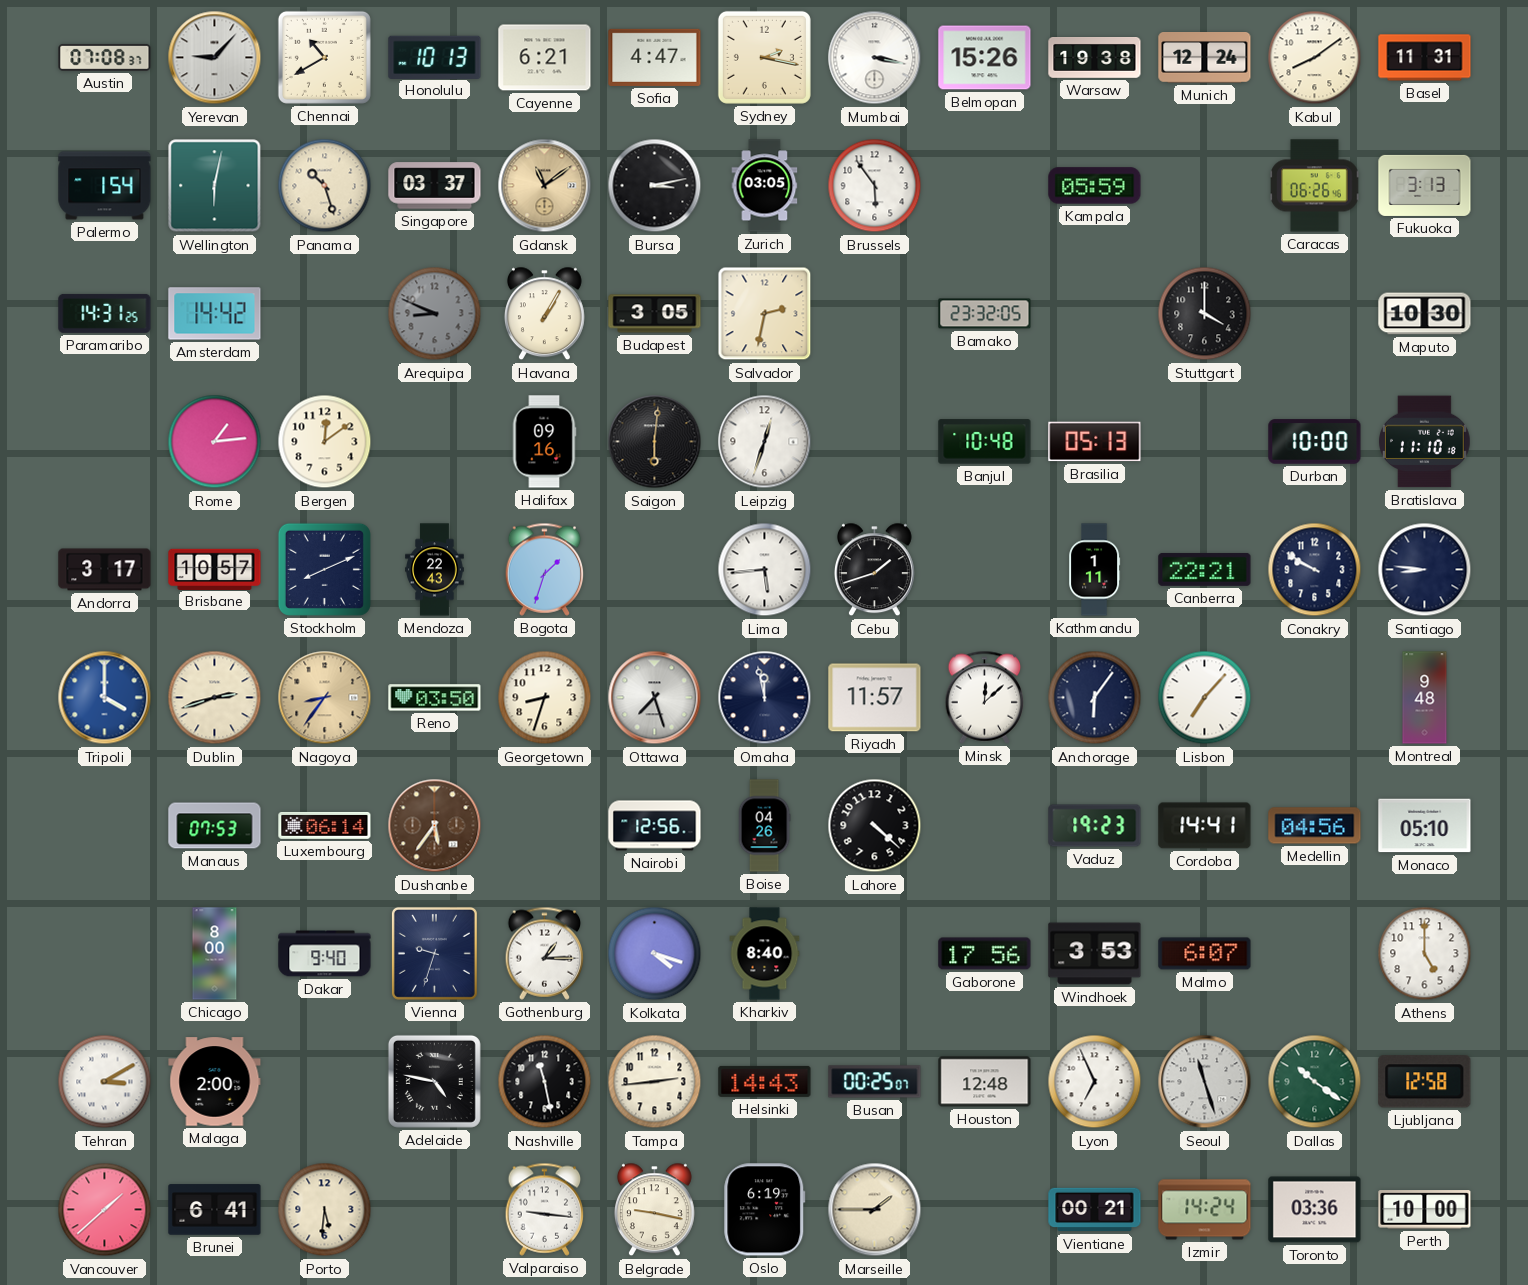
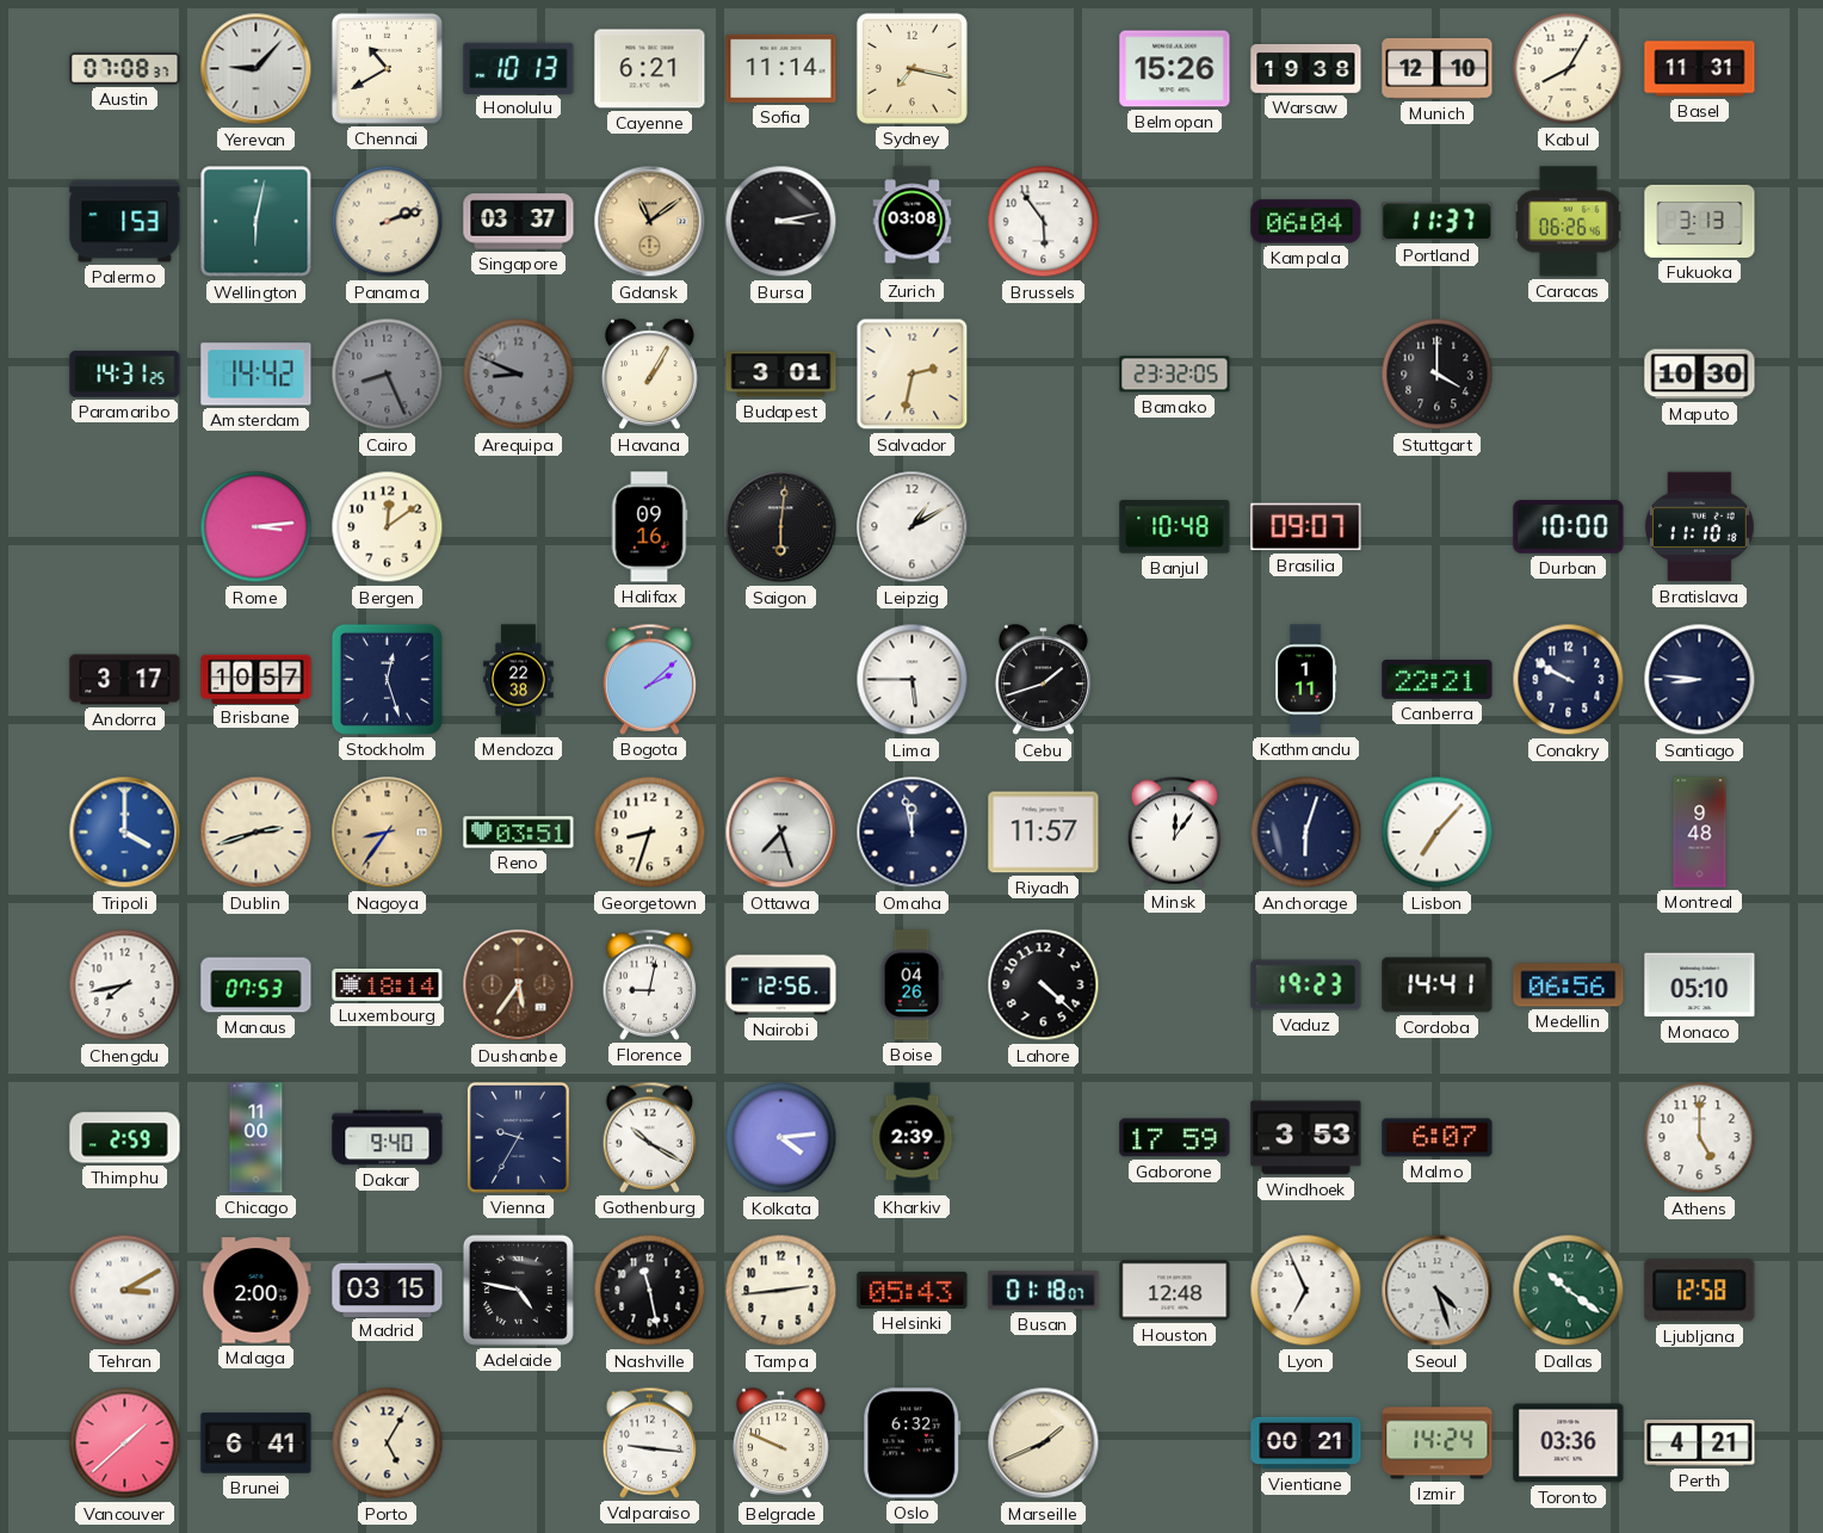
Sofia: 4:47 -> 11:14
Sydney: 2:17 -> 7:17
Mumbai: 3:17 -> none
Munich: 12:24 -> 12:10
Kabul: 8:09 -> 8:05
Palermo: 1:54 -> 1:53
Panama: 10:27 -> 2:12
Zurich: 03:05 -> 03:08
Kampala: 05:59 -> 06:04
Portland: none -> 11:37
Cairo: none -> 8:26
Budapest: 3:05 -> 3:01
Rome: 1:14 -> 3:14
Leipzig: 12:33 -> 1:10
Brasilia: 05:13 -> 09:07
Stockholm: 8:11 -> 12:27
Mendoza: 22:43 -> 22:38
Bogota: 1:33 -> 2:08
Lima: 5:44 -> 5:45
Reno: 03:50 -> 03:51
Minsk: 12:08 -> 12:06
Anchorage: 6:06 -> 6:03
Chengdu: none -> 7:43
Luxembourg: 06:14 -> 18:14
Florence: none -> 9:02
Medellin: 04:56 -> 06:56
Thimphu: none -> 2:59
Chicago: 8:00 -> 11:00
Vienna: 9:33 -> 9:35
Gothenburg: 1:15 -> 10:20
Kolkata: 4:18 -> 4:14
Kharkiv: 8:40 -> 2:39
Gaborone: 17:56 -> 17:59
Madrid: none -> 03:15
Helsinki: 14:43 -> 05:43
Busan: 00:25 -> 01:18
Seoul: 11:27 -> 4:27
Porto: 5:31 -> 5:05
Belgrade: 9:17 -> 9:49
Oslo: 6:19 -> 6:32
Marseille: 1:45 -> 1:41
Perth: 10:00 -> 4:21
